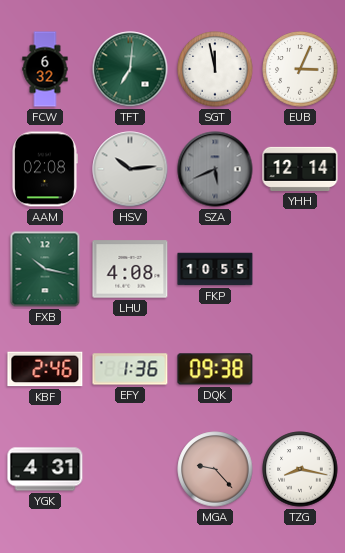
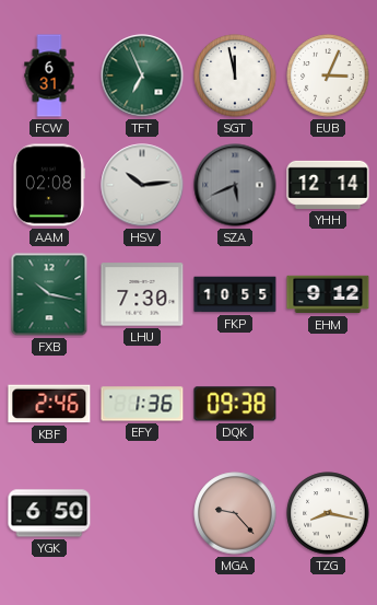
FCW: 6:32 -> 6:31
TFT: 7:01 -> 6:56
LHU: 4:08 -> 7:30
EHM: none -> 9:12
YGK: 4:31 -> 6:50
